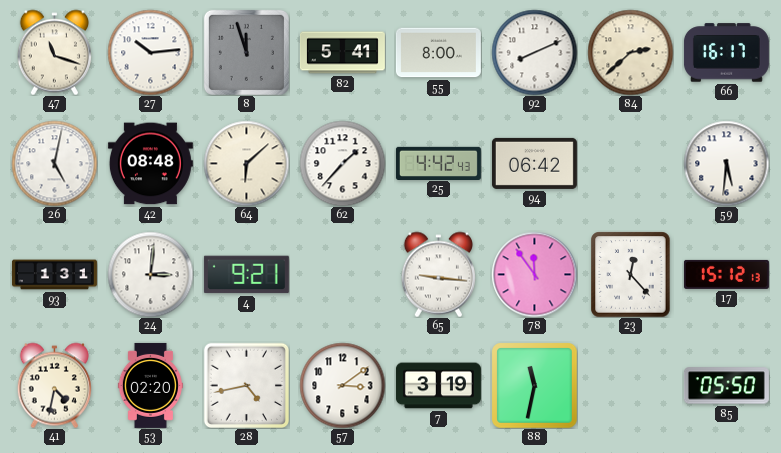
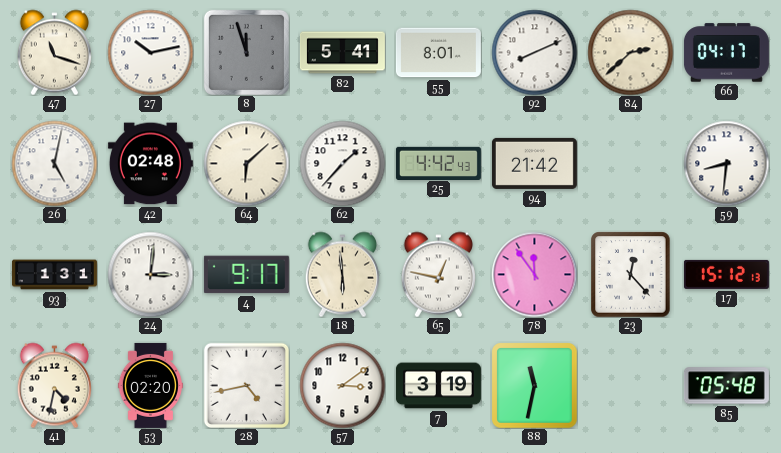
27: 10:14 -> 10:13
55: 8:00 -> 8:01
66: 16:17 -> 04:17
42: 08:48 -> 02:48
94: 06:42 -> 21:42
59: 5:31 -> 8:31
4: 9:21 -> 9:17
18: none -> 5:59
65: 9:16 -> 12:47
85: 05:50 -> 05:48
